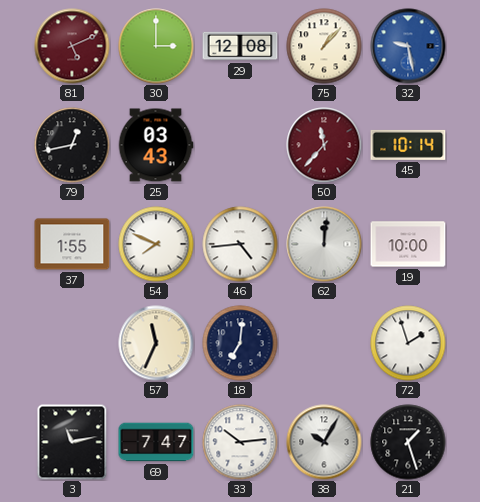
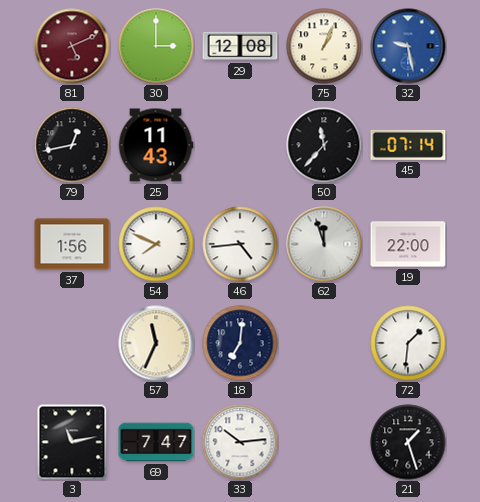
75: 1:07 -> 1:04
25: 03:43 -> 11:43
50 dial: burgundy -> black
45: 10:14 -> 07:14
37: 1:55 -> 1:56
62: 12:01 -> 11:57
19: 10:00 -> 22:00
72: 1:57 -> 1:31
38: 10:05 -> none
